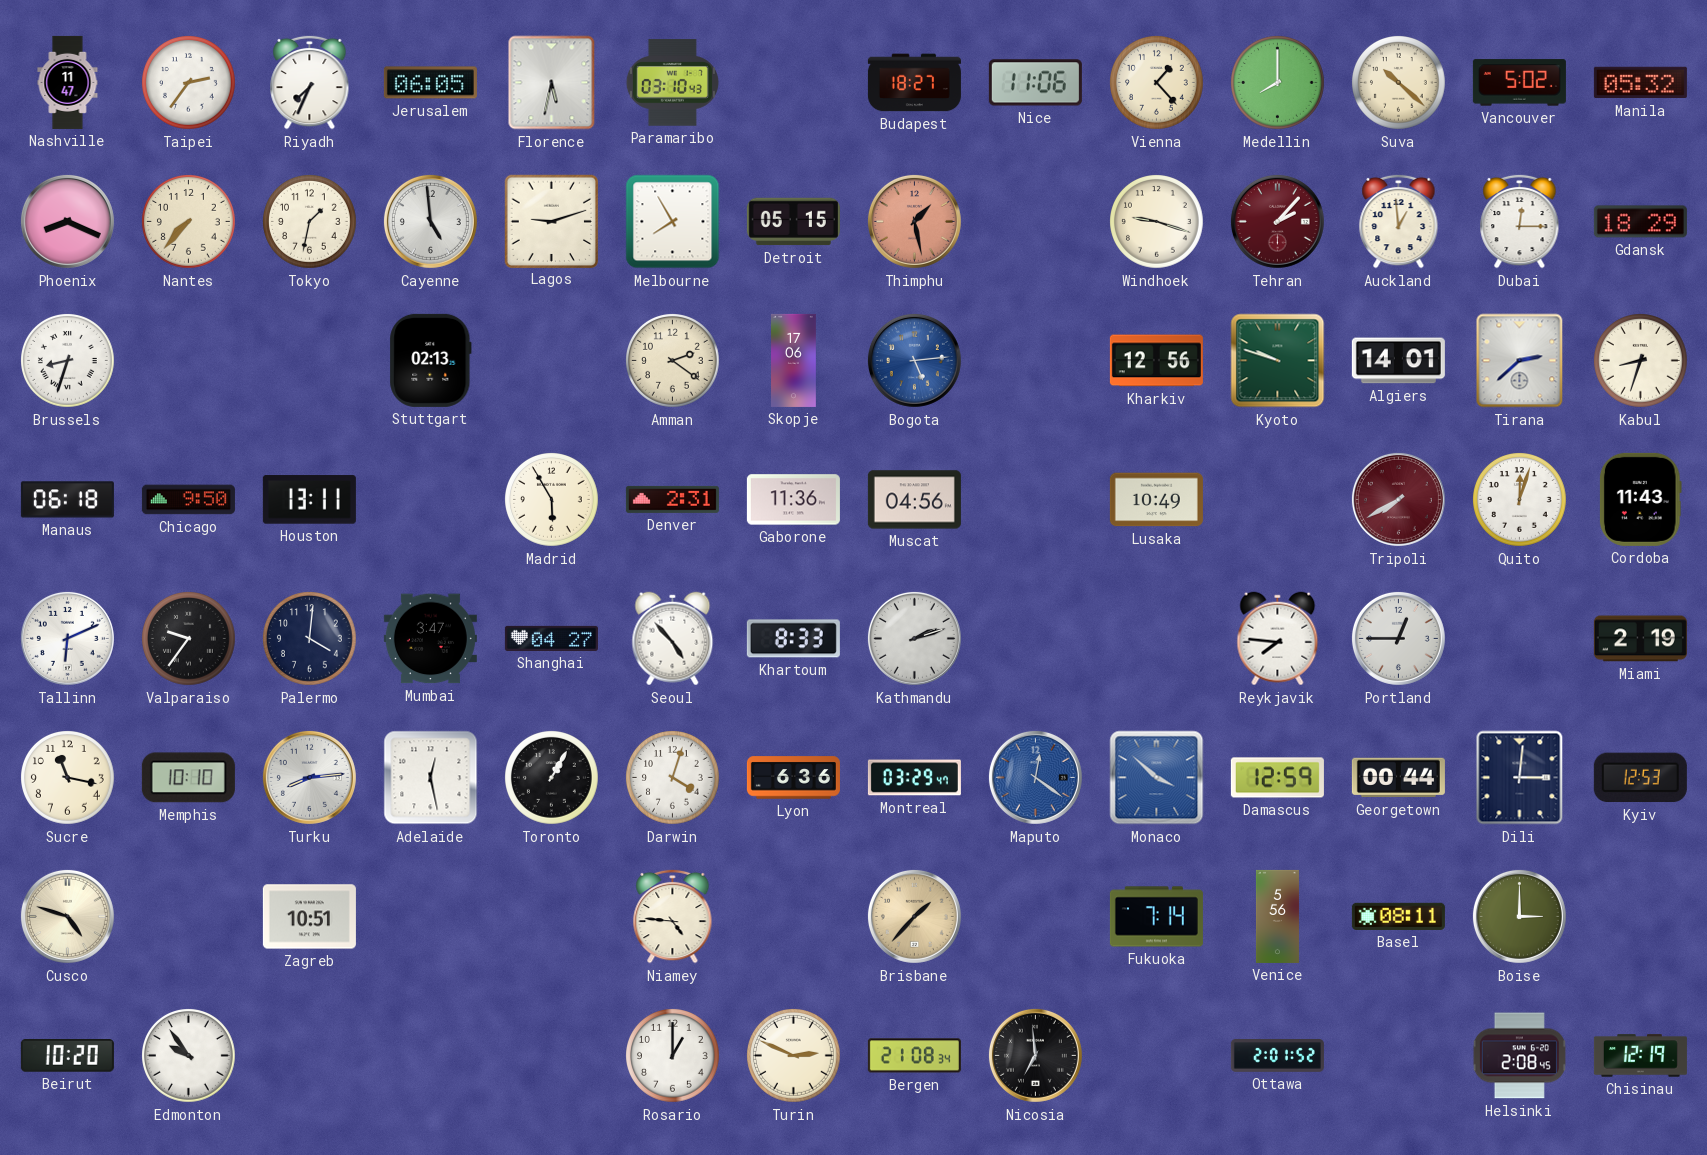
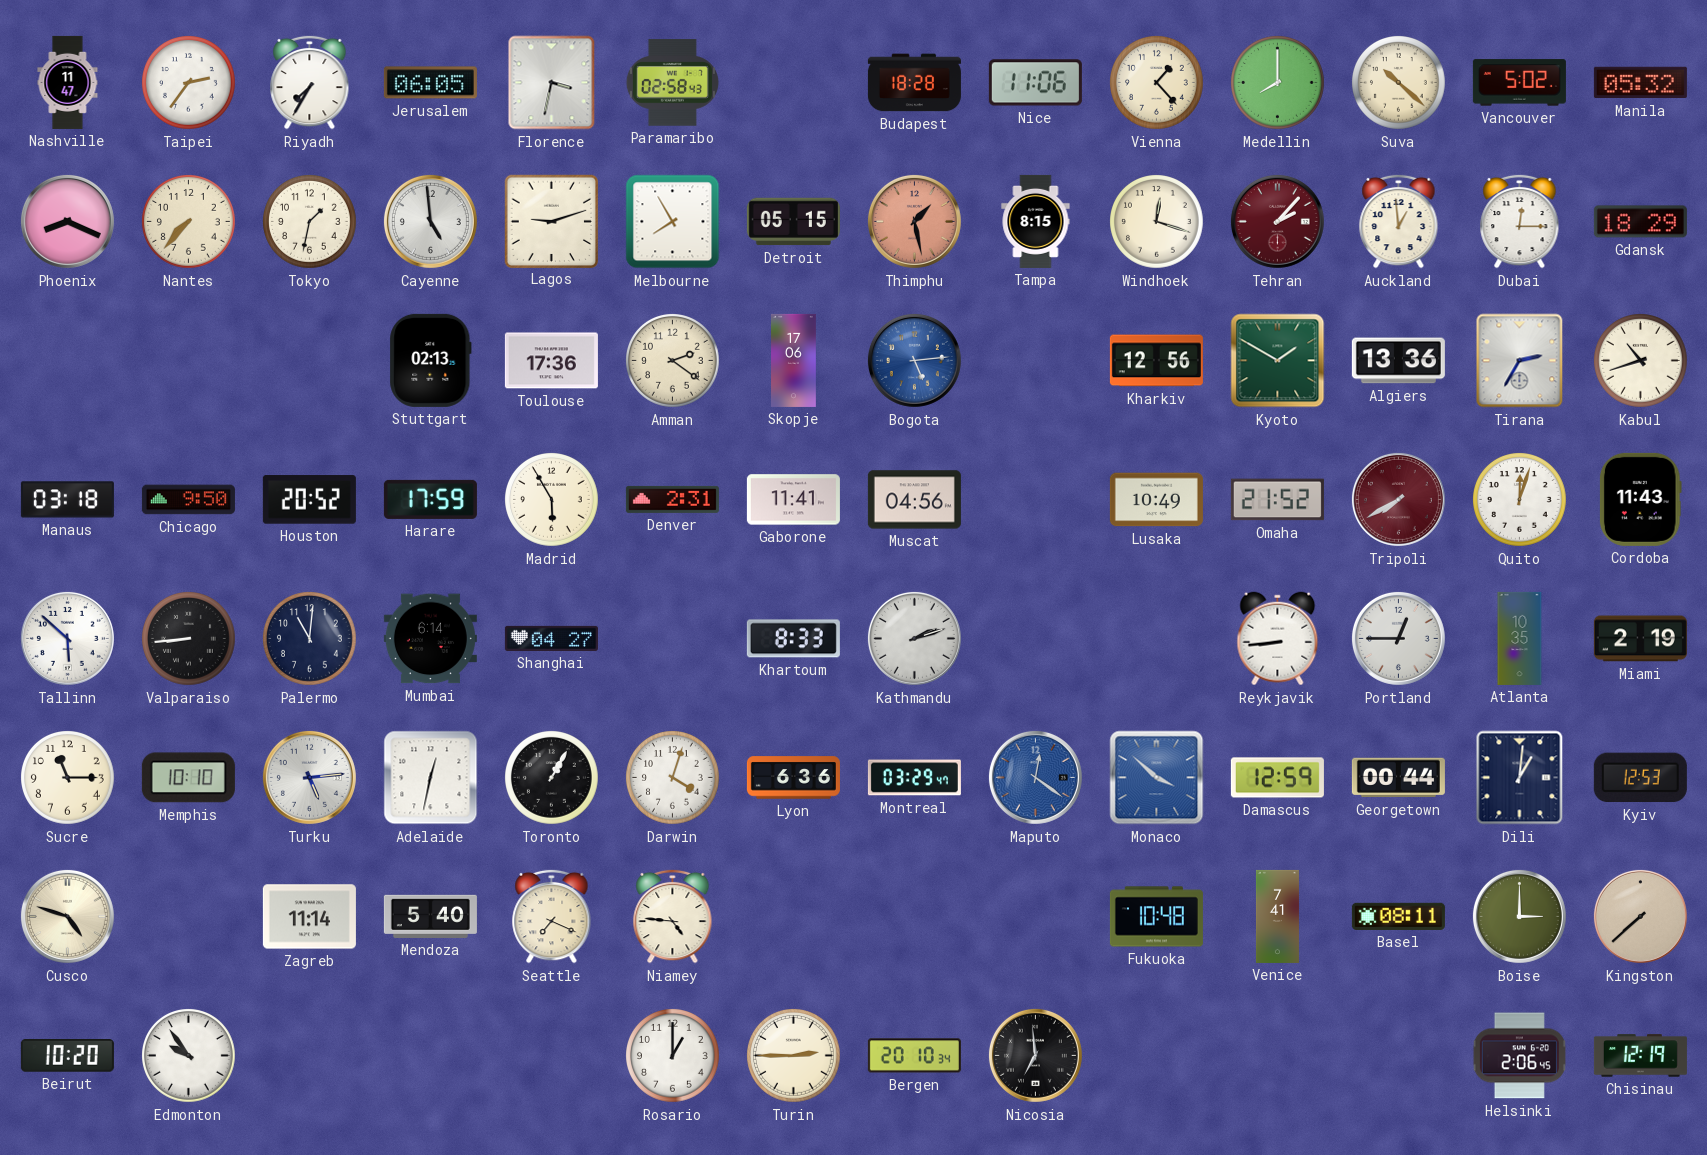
Riyadh: 7:34 -> 7:35
Florence: 5:32 -> 3:32
Paramaribo: 03:10 -> 02:58
Budapest: 18:27 -> 18:28
Tampa: none -> 8:15
Windhoek: 9:18 -> 12:18
Brussels: 8:33 -> none
Toulouse: none -> 17:36
Kyoto: 9:48 -> 1:50
Algiers: 14:01 -> 13:36
Tirana: 2:38 -> 2:35
Kabul: 8:33 -> 10:42
Manaus: 06:18 -> 03:18
Houston: 13:11 -> 20:52
Harare: none -> 17:59
Gaborone: 11:36 -> 11:41
Omaha: none -> 21:52
Tallinn: 6:11 -> 5:52
Valparaiso: 9:36 -> 8:44
Palermo: 4:01 -> 11:01
Mumbai: 3:47 -> 6:14
Seoul: 4:53 -> none
Reykjavik: 7:46 -> 8:44
Atlanta: none -> 10:35
Sucre: 11:17 -> 11:15
Turku: 8:14 -> 5:14
Adelaide: 12:28 -> 12:32
Dili: 3:01 -> 1:01
Zagreb: 10:51 -> 11:14
Mendoza: none -> 5:40
Seattle: none -> 7:19
Brisbane: 1:37 -> none
Fukuoka: 7:14 -> 10:48
Venice: 5:56 -> 7:41
Kingston: none -> 7:38
Turin: 2:49 -> 2:45
Bergen: 21:08 -> 20:10
Ottawa: 2:01 -> none
Helsinki: 2:08 -> 2:06
